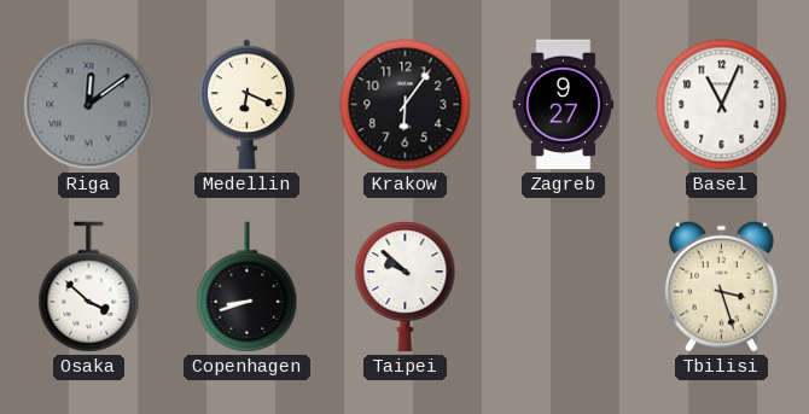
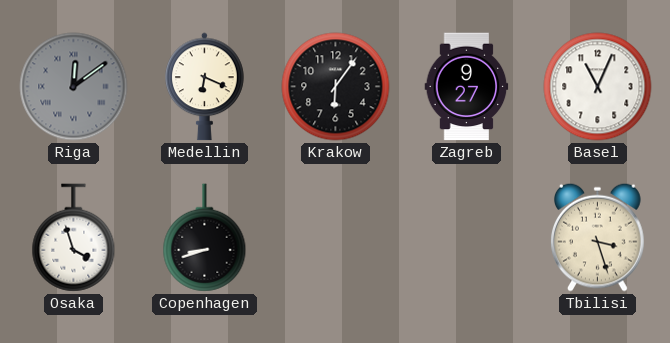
Osaka: 3:52 -> 3:57
Taipei: 9:52 -> none
